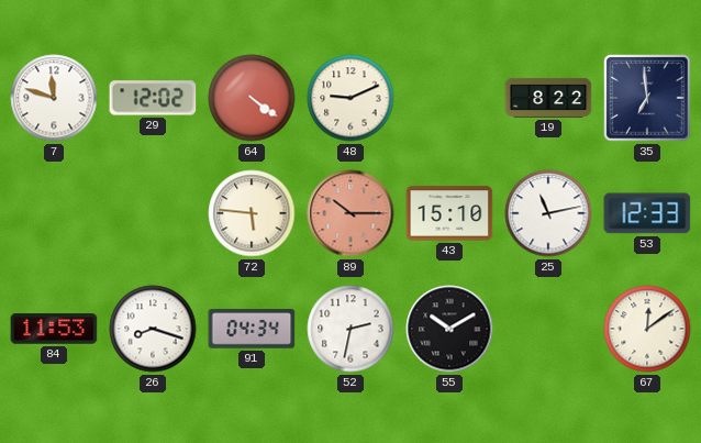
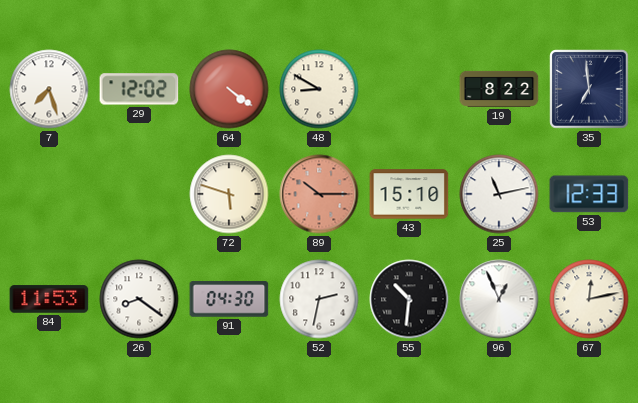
7: 11:48 -> 7:27
48: 9:11 -> 8:50
72: 5:46 -> 5:48
26: 8:18 -> 8:21
91: 04:34 -> 04:30
55: 10:10 -> 10:31
96: none -> 12:56
67: 12:09 -> 12:13
